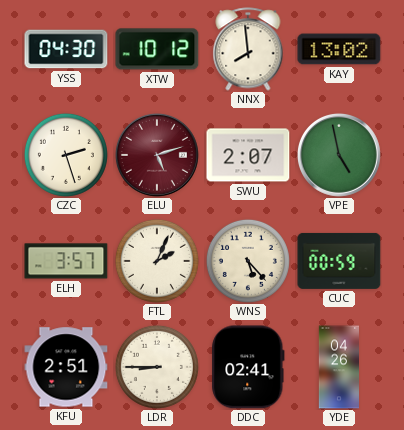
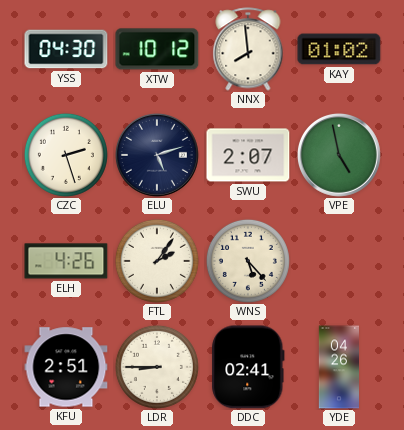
KAY: 13:02 -> 01:02
ELU dial: burgundy -> navy
ELH: 3:57 -> 4:26
FTL: 2:04 -> 2:06
CUC: 00:59 -> none
